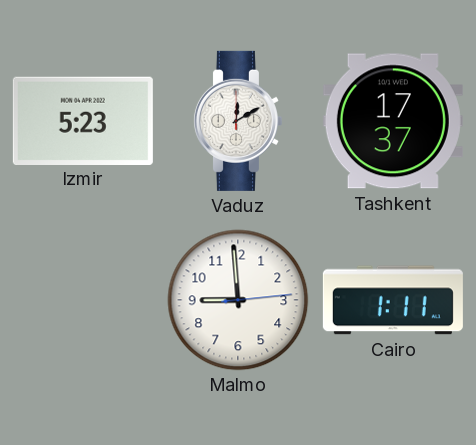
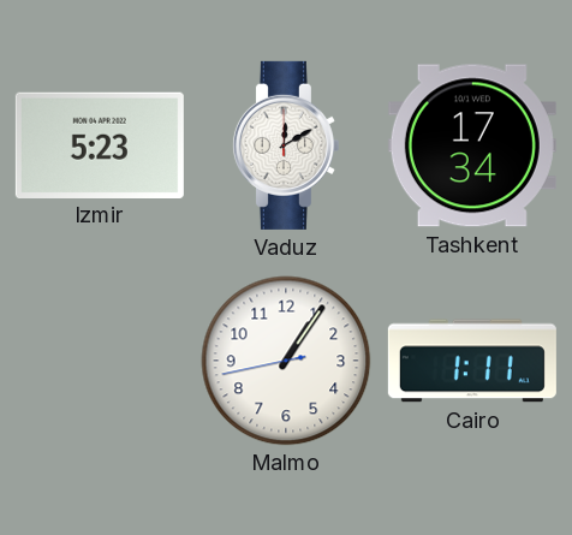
Tashkent: 17:37 -> 17:34
Malmo: 8:59 -> 1:05
